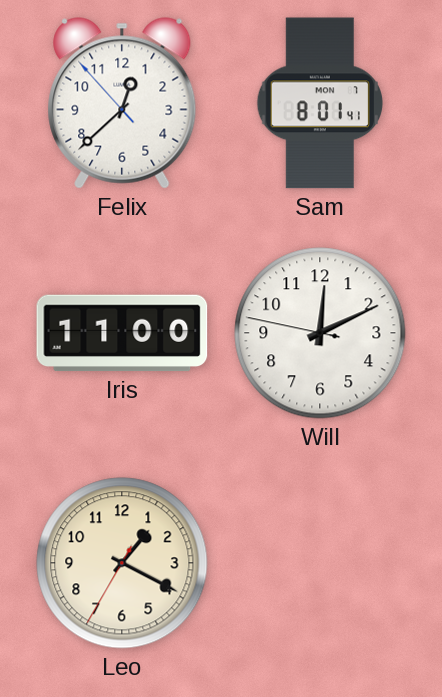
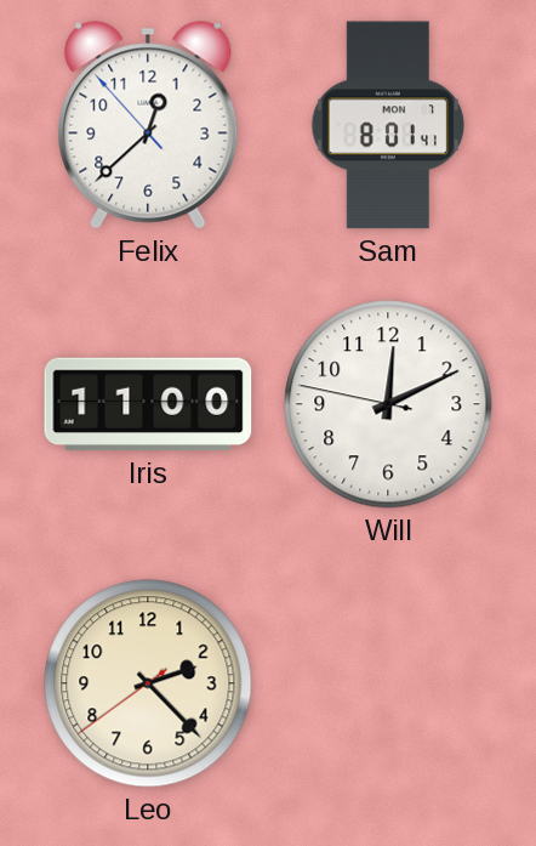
Leo: 1:19 -> 2:22
